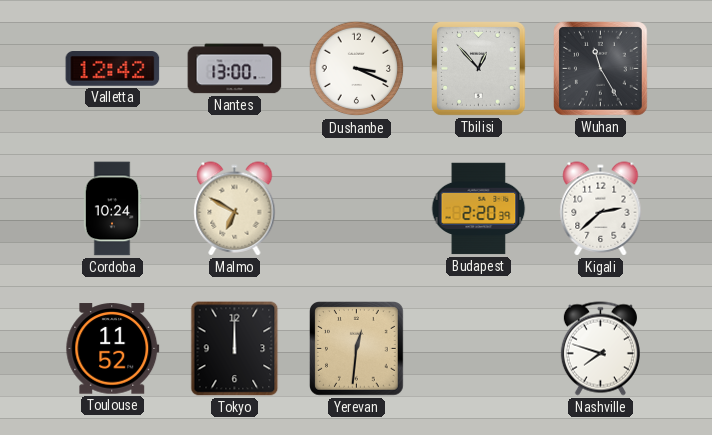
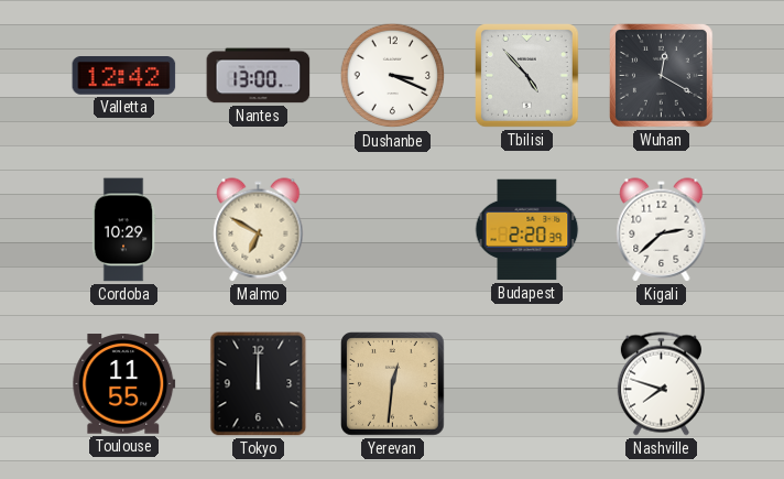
Tbilisi: 12:53 -> 4:53
Wuhan: 11:25 -> 12:20
Cordoba: 10:24 -> 10:29
Toulouse: 11:52 -> 11:55
